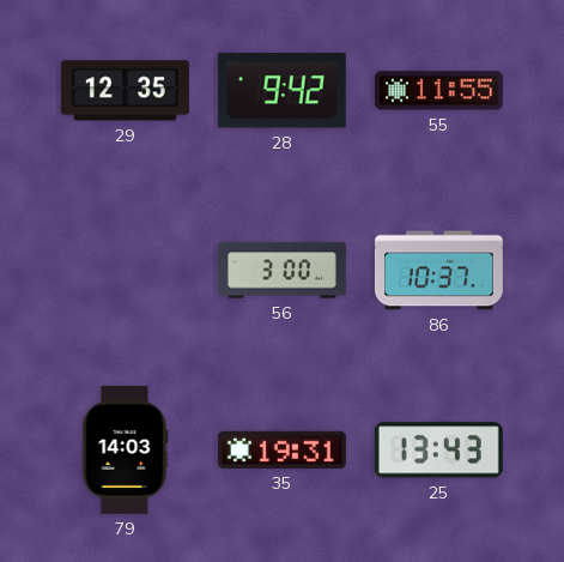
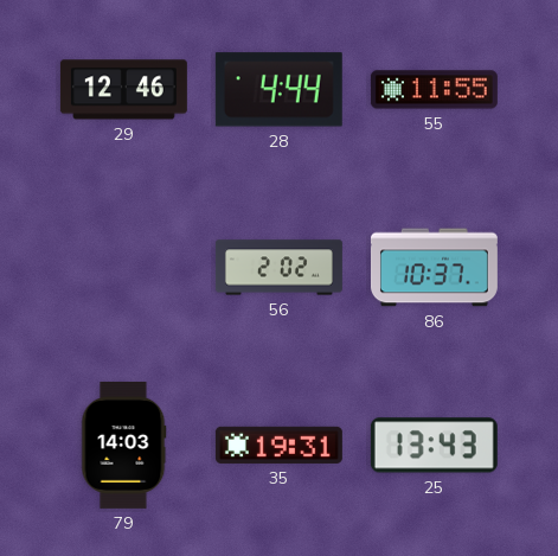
29: 12:35 -> 12:46
28: 9:42 -> 4:44
56: 3:00 -> 2:02
